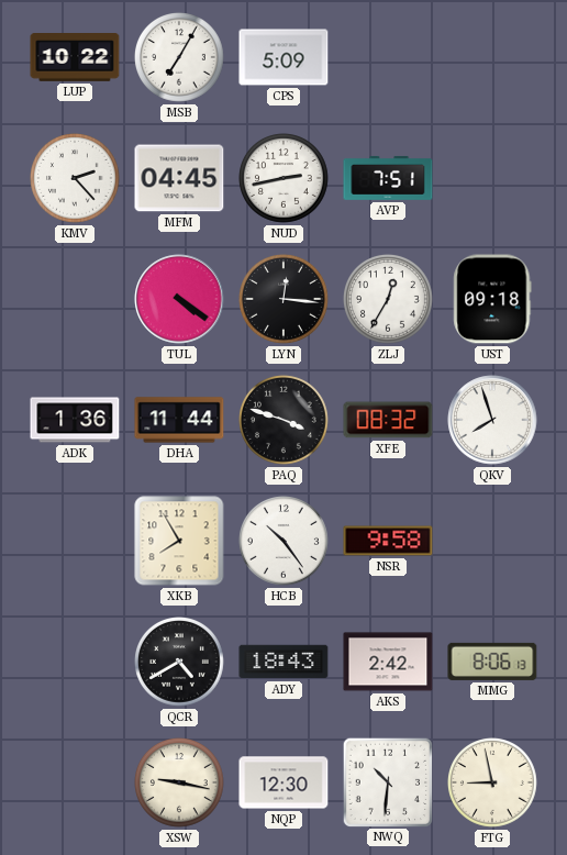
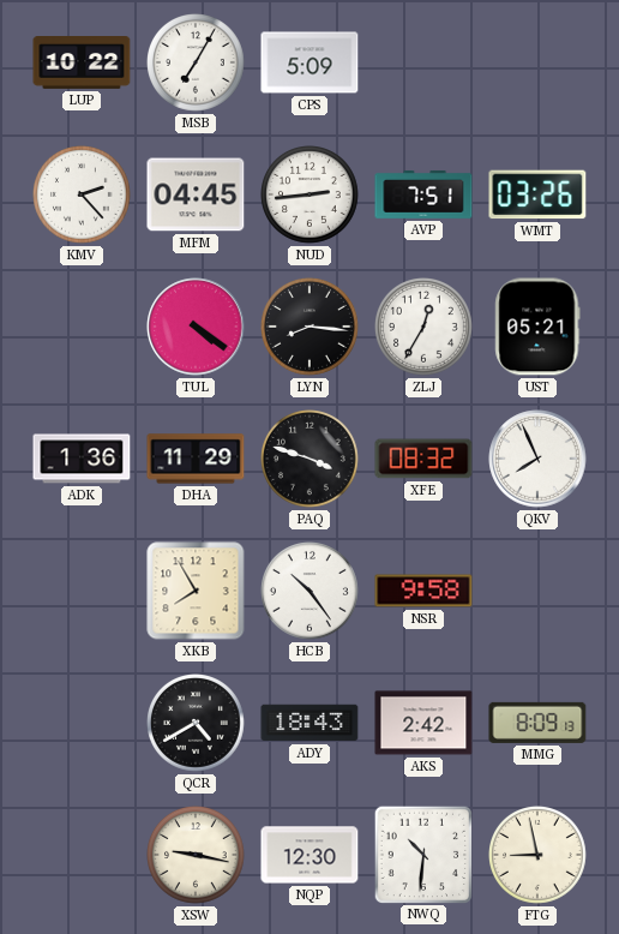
NUD: 2:43 -> 2:44
WMT: none -> 03:26
LYN: 12:16 -> 8:16
UST: 09:18 -> 05:21
DHA: 11:44 -> 11:29
QKV: 7:57 -> 7:56
MMG: 8:06 -> 8:09
